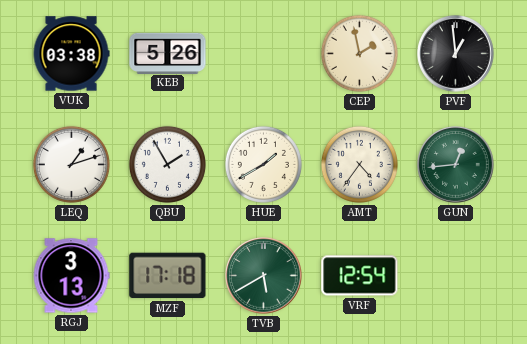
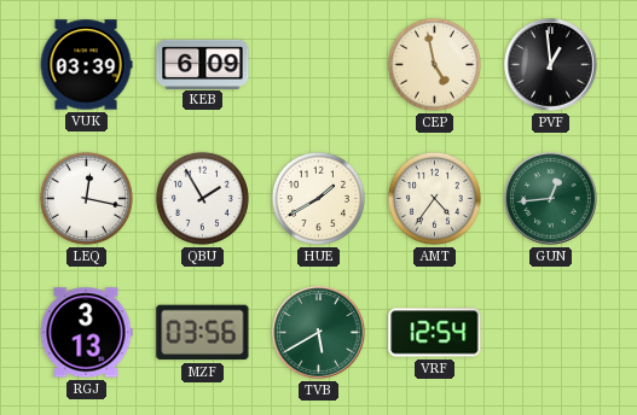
VUK: 03:38 -> 03:39
KEB: 5:26 -> 6:09
CEP: 1:58 -> 4:58
LEQ: 1:12 -> 12:17
MZF: 17:18 -> 03:56
